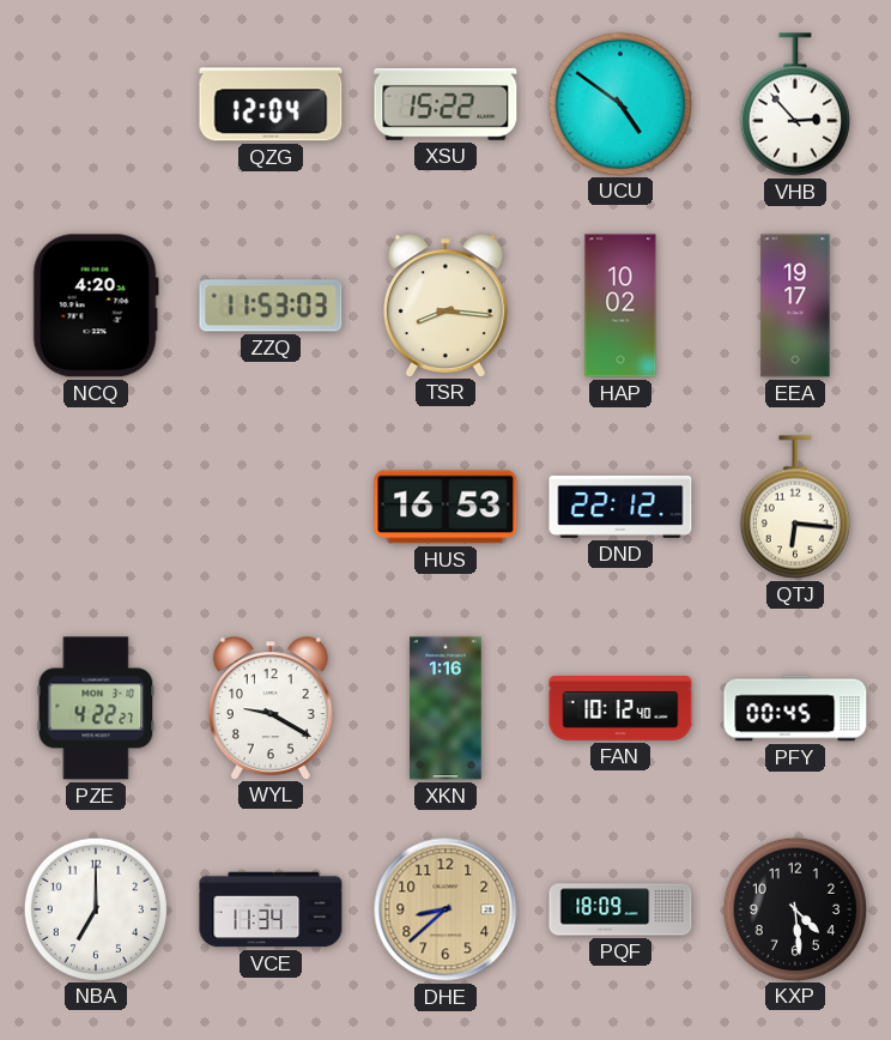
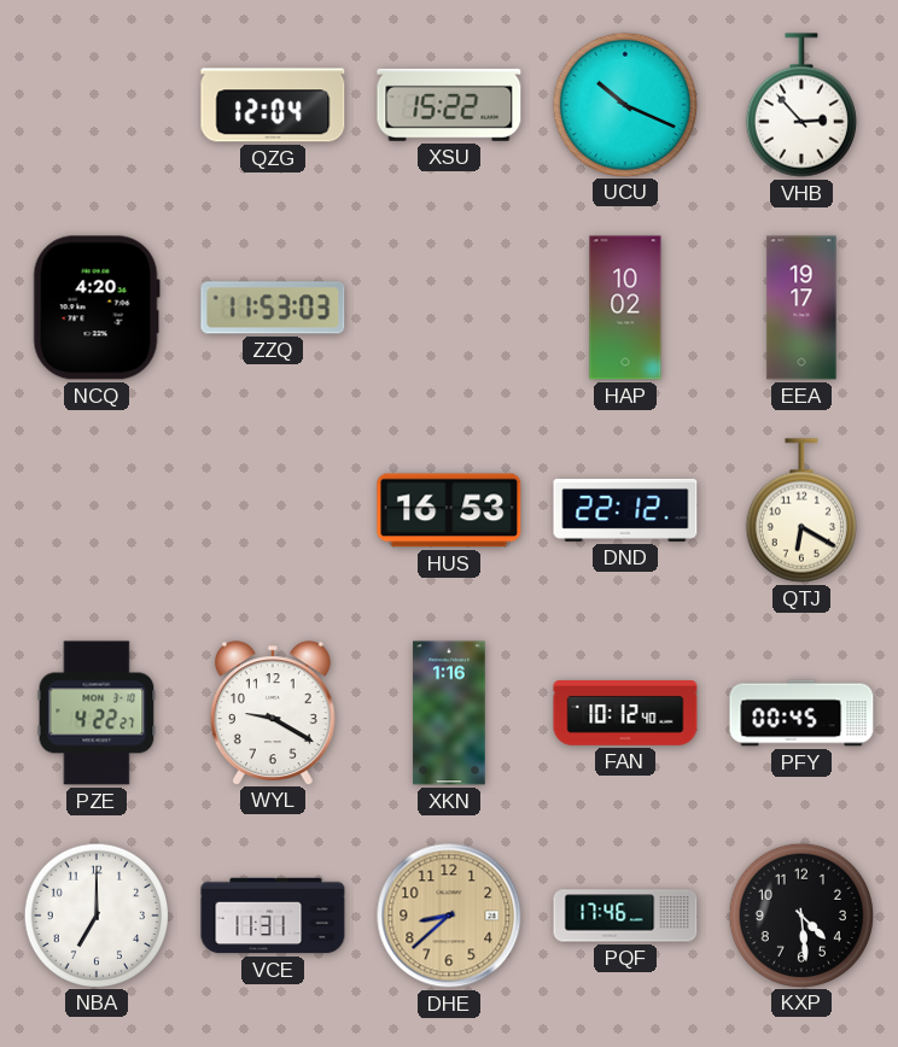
UCU: 4:51 -> 10:19
TSR: 8:16 -> none
QTJ: 6:16 -> 6:20
VCE: 11:34 -> 11:31
PQF: 18:09 -> 17:46
